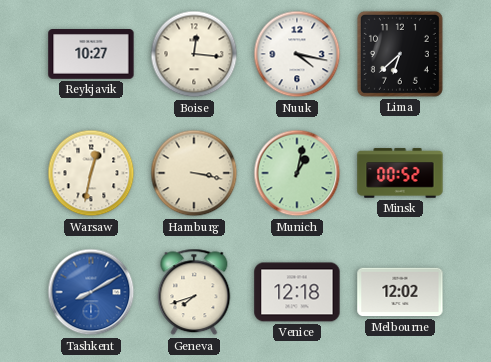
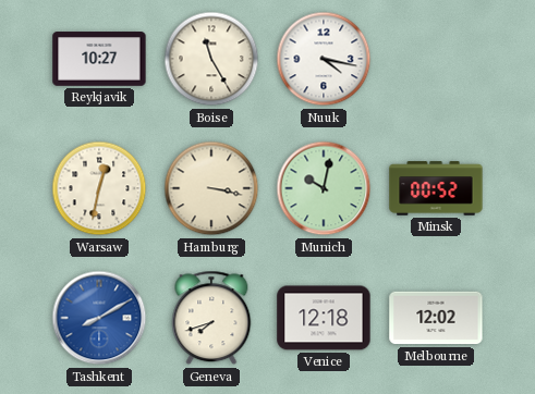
Boise: 12:16 -> 11:25
Lima: 6:38 -> none
Munich: 1:02 -> 10:02
